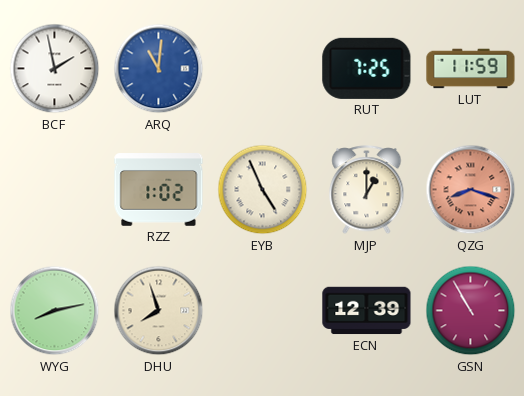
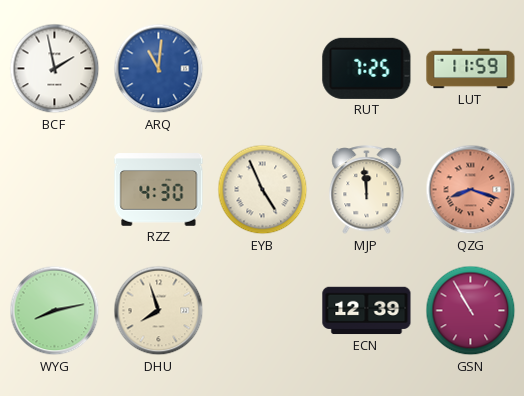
RZZ: 1:02 -> 4:30
MJP: 1:00 -> 11:59
